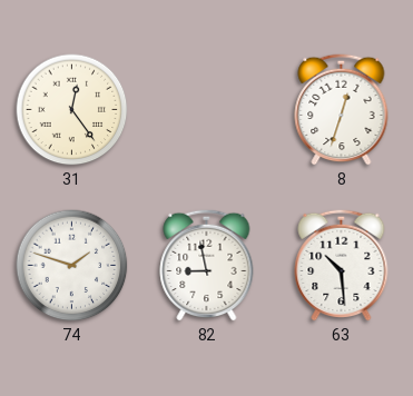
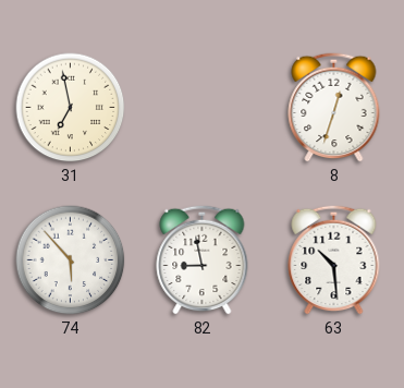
31: 12:24 -> 6:58
74: 1:48 -> 5:53
